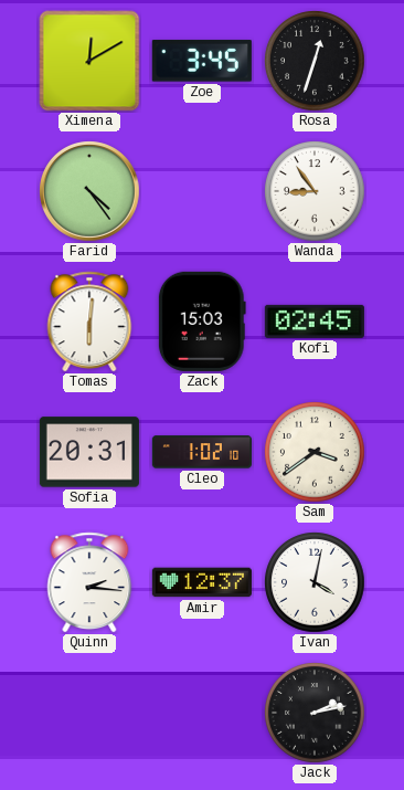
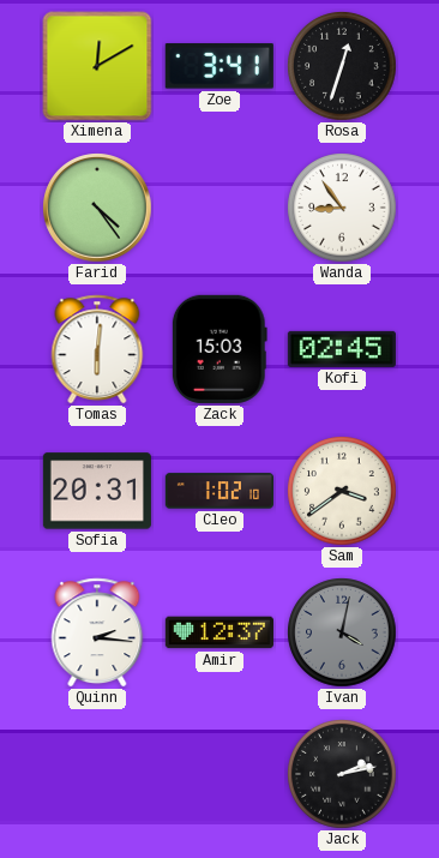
Zoe: 3:45 -> 3:41
Ivan dial: white -> grey
